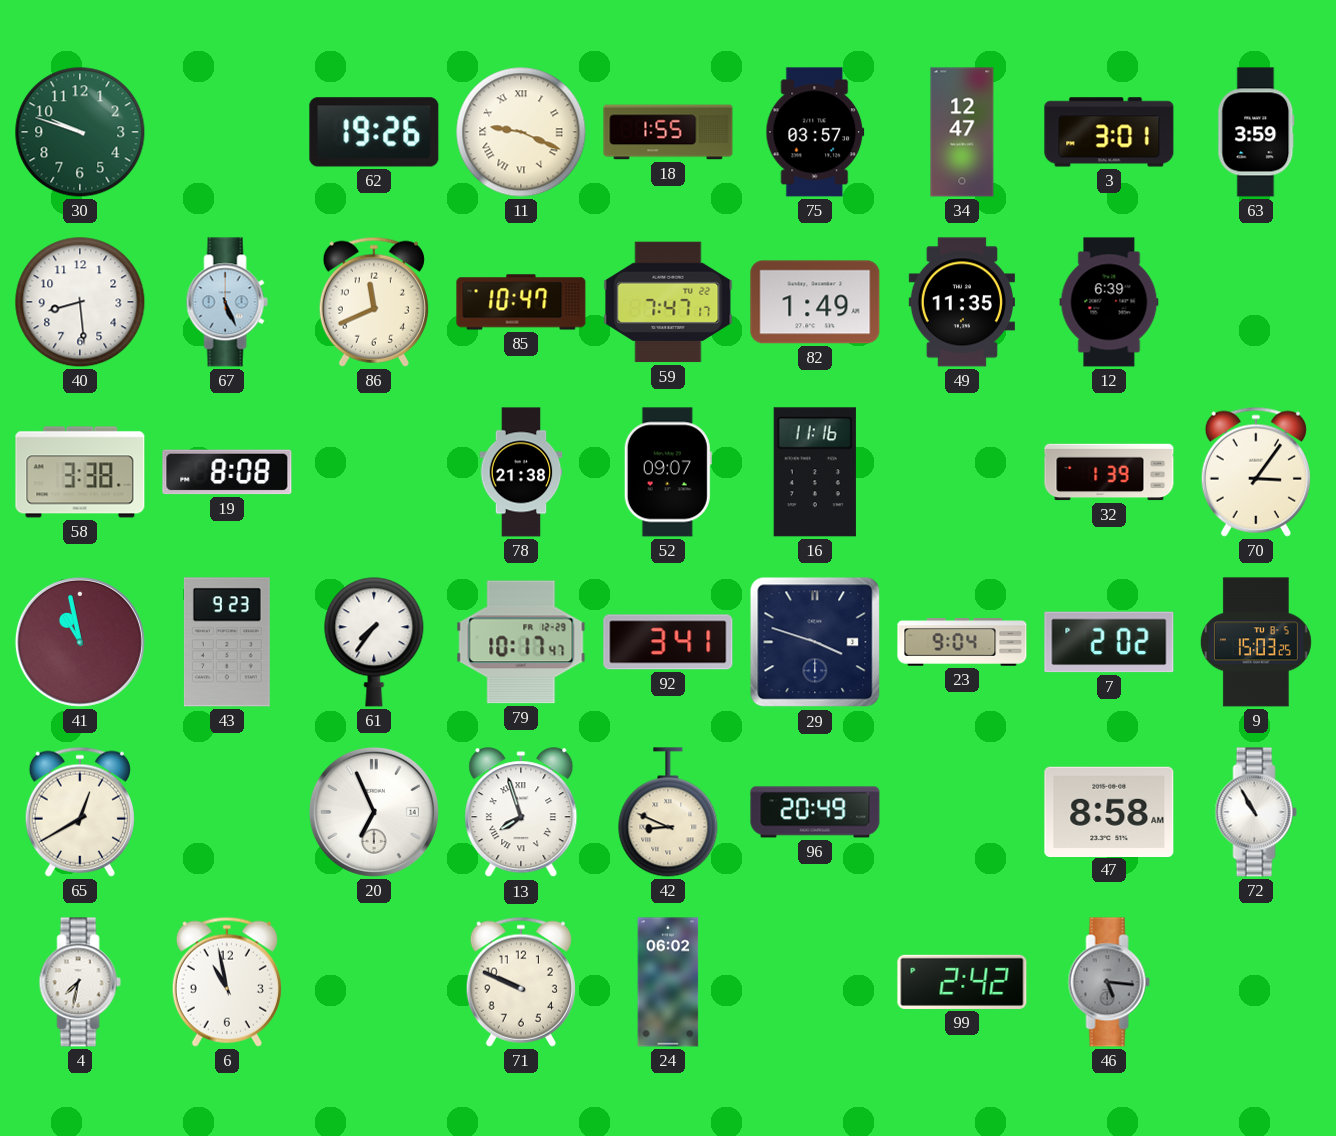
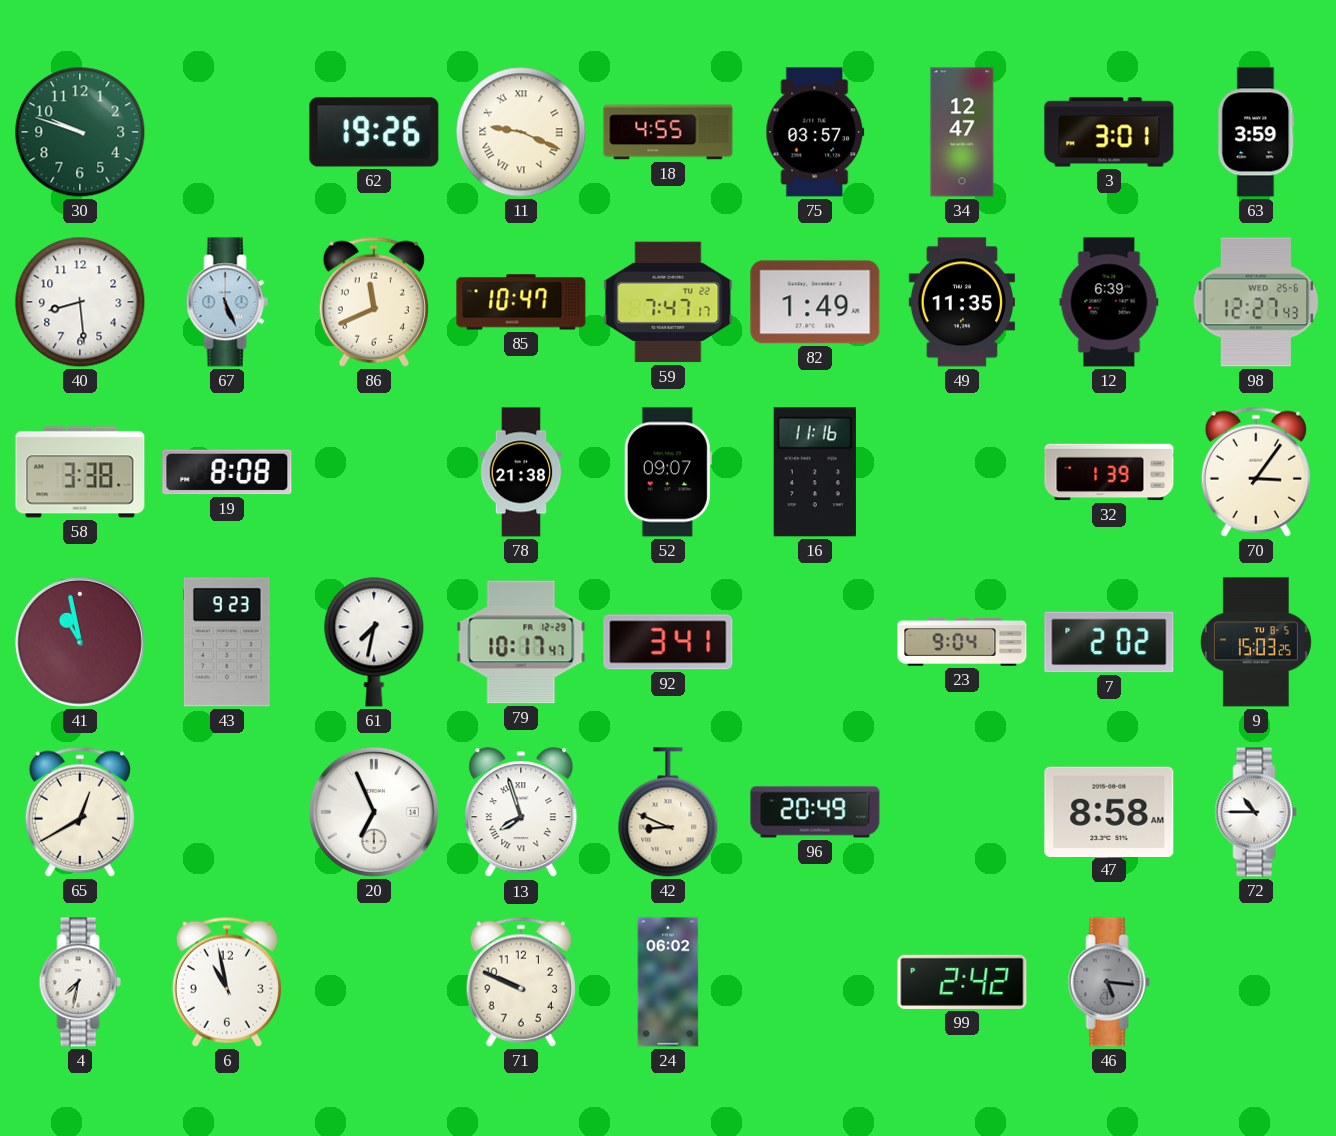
18: 1:55 -> 4:55
98: none -> 12:27
61: 7:36 -> 7:32
29: 3:48 -> none
72: 10:55 -> 10:45
